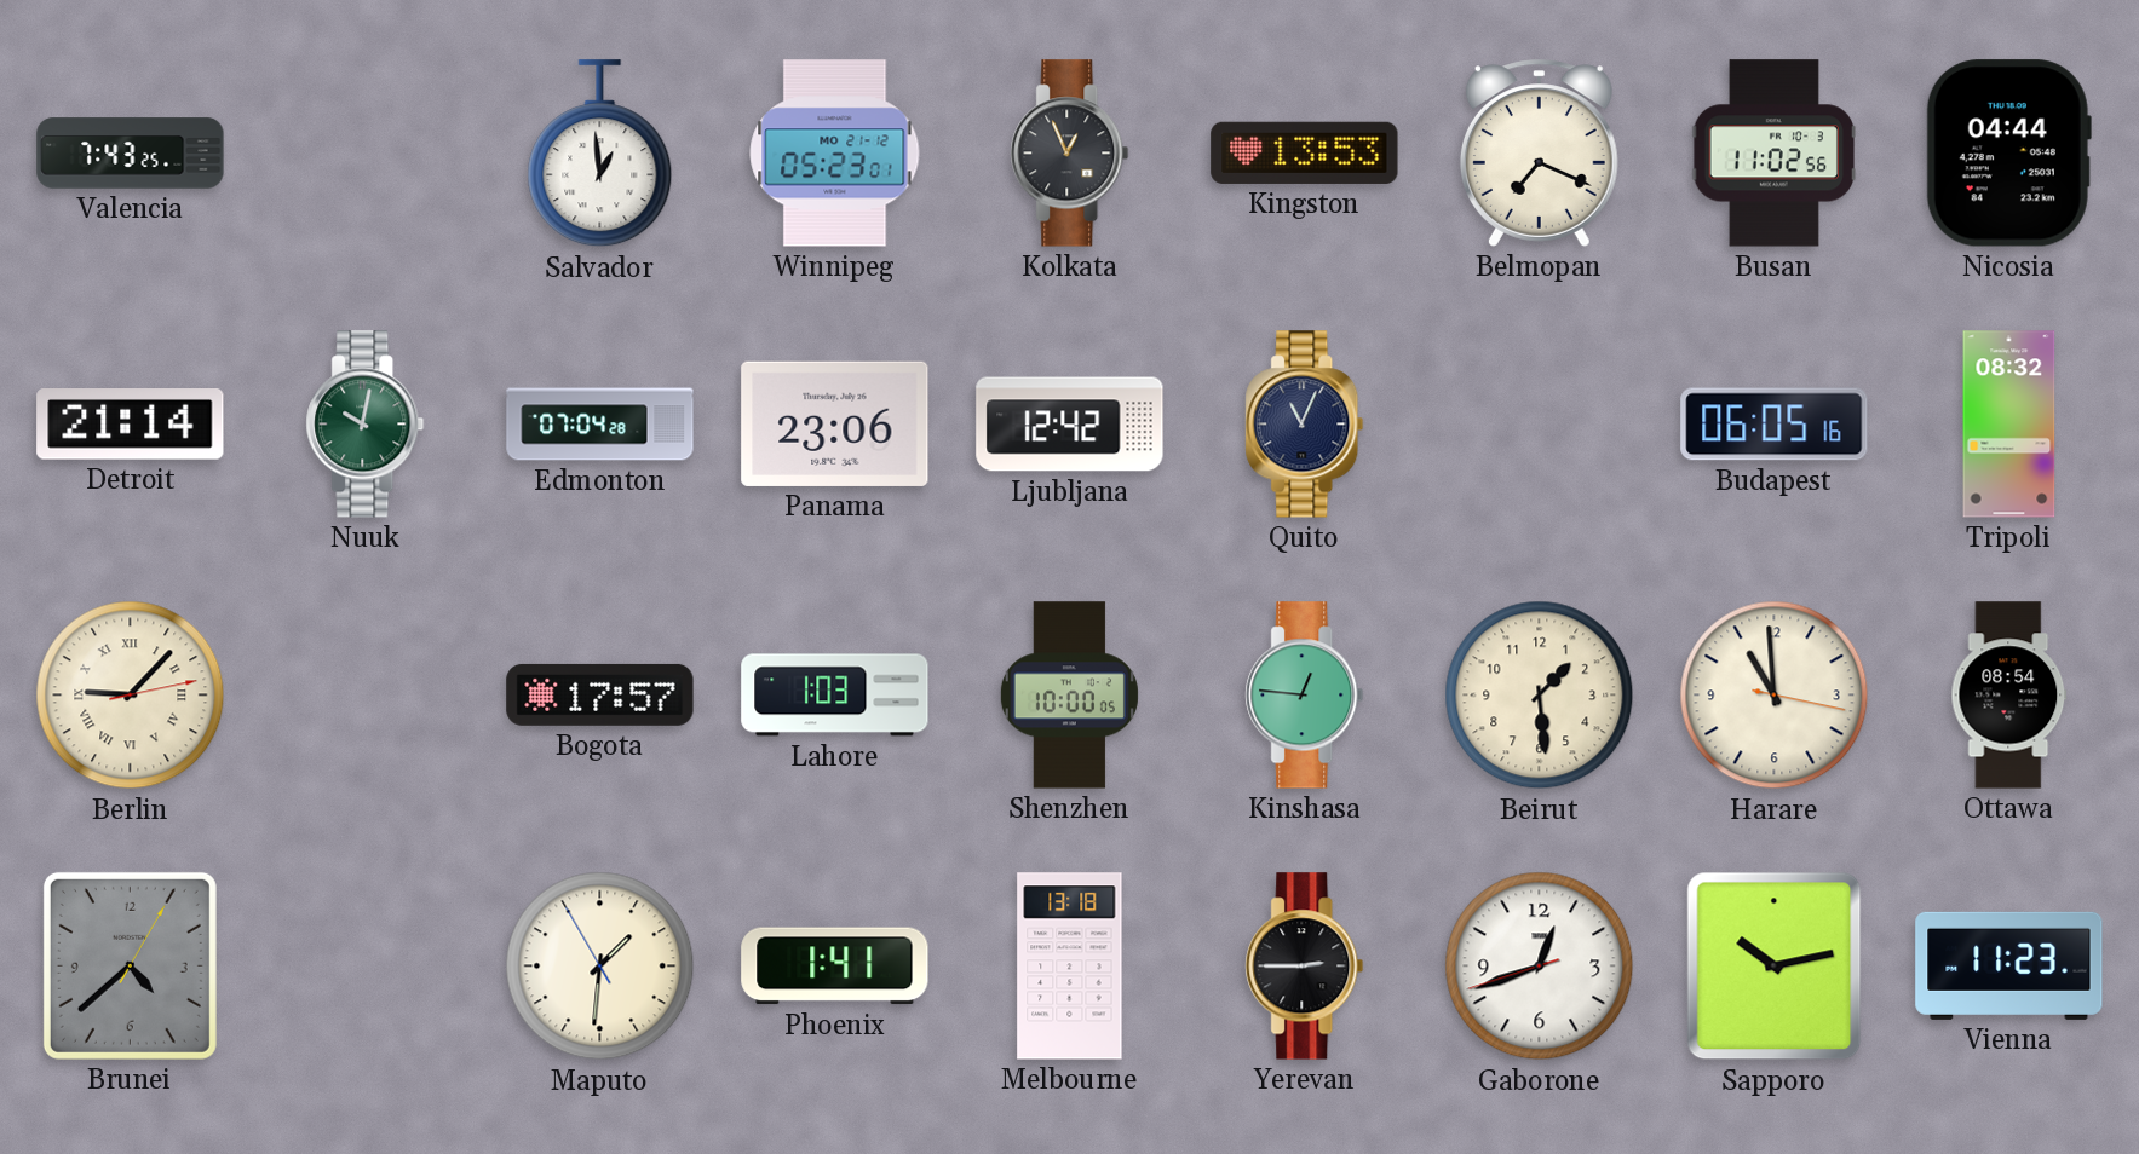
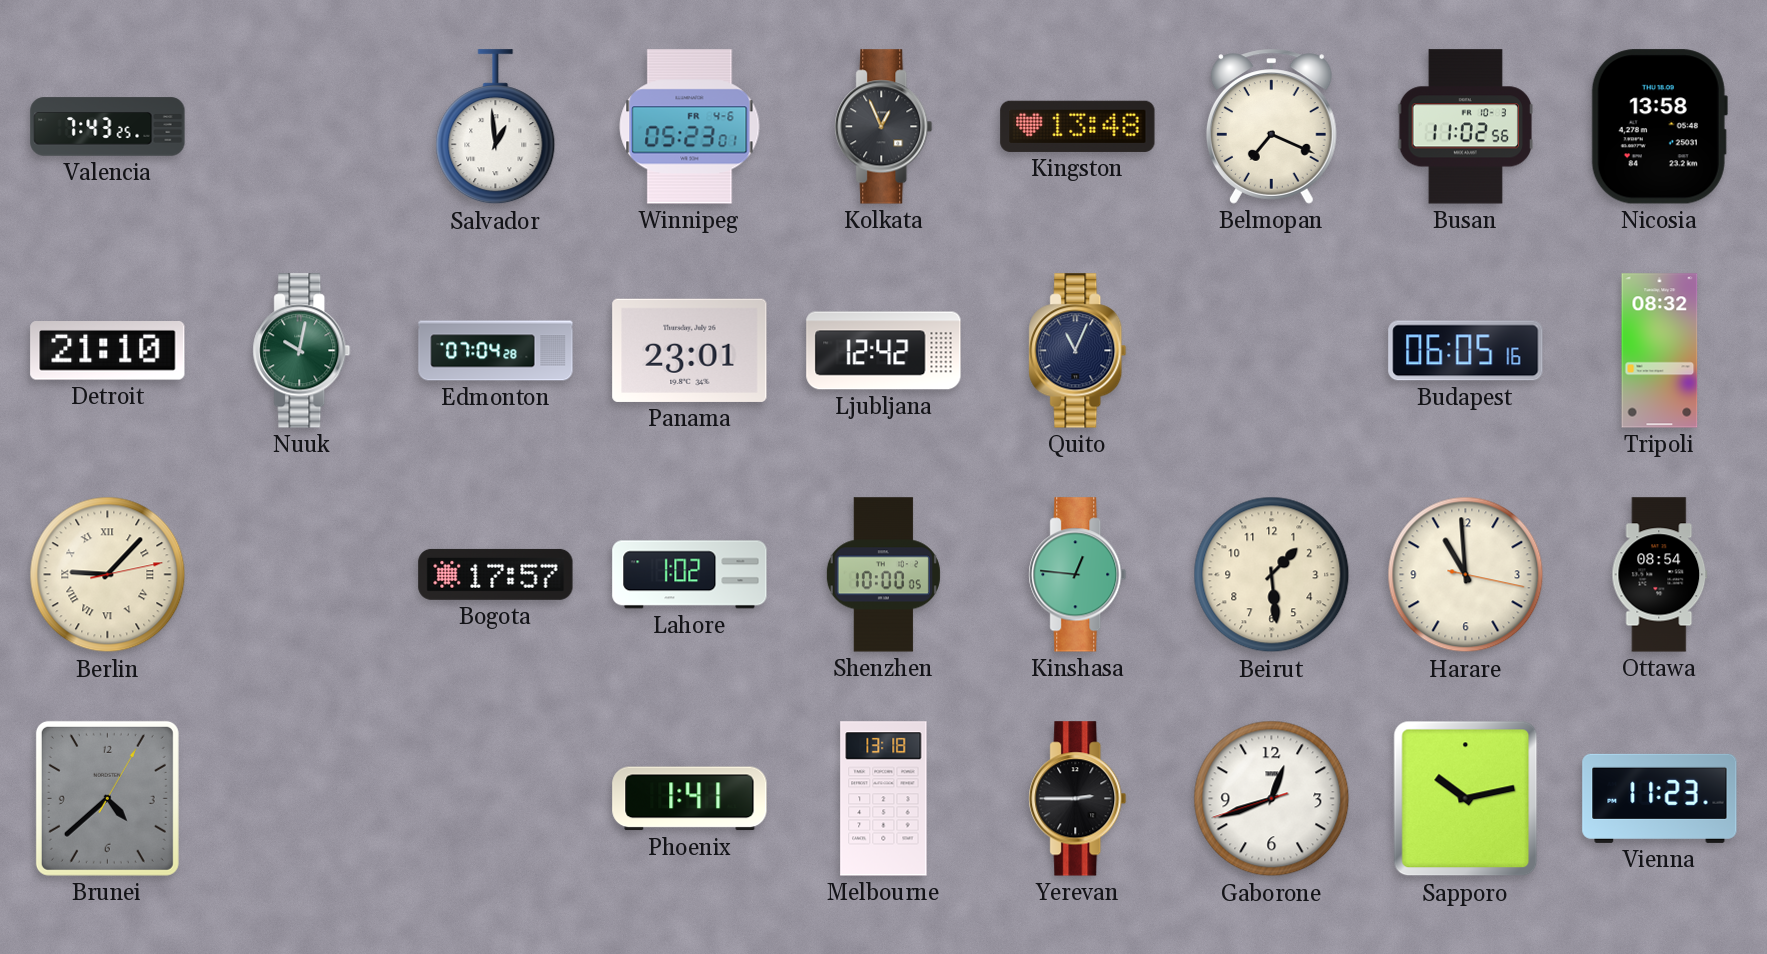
Winnipeg date: MO 21-12 -> FR 4-6
Kingston: 13:53 -> 13:48
Nicosia: 04:44 -> 13:58
Detroit: 21:14 -> 21:10
Panama: 23:06 -> 23:01
Lahore: 1:03 -> 1:02
Maputo: 1:30 -> none
